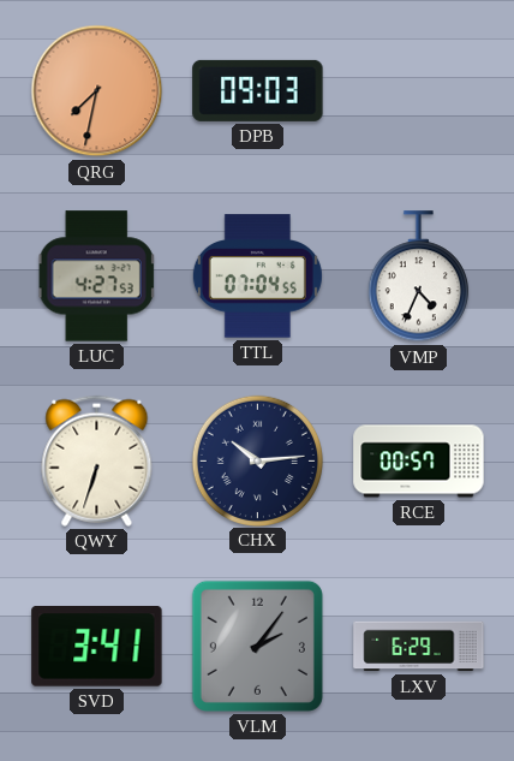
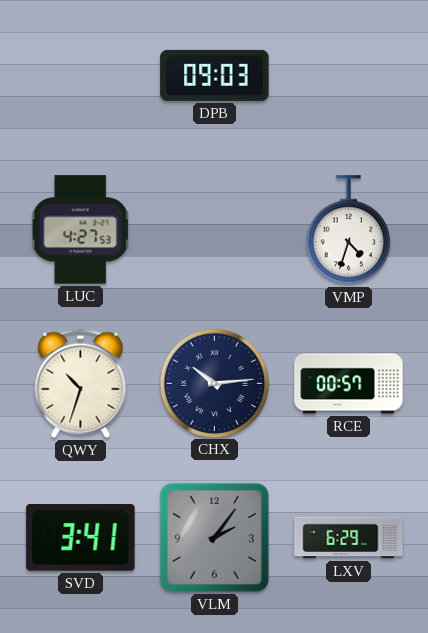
QRG: 7:32 -> none
TTL: 07:04 -> none
VMP: 4:34 -> 4:33
QWY: 6:33 -> 10:33
